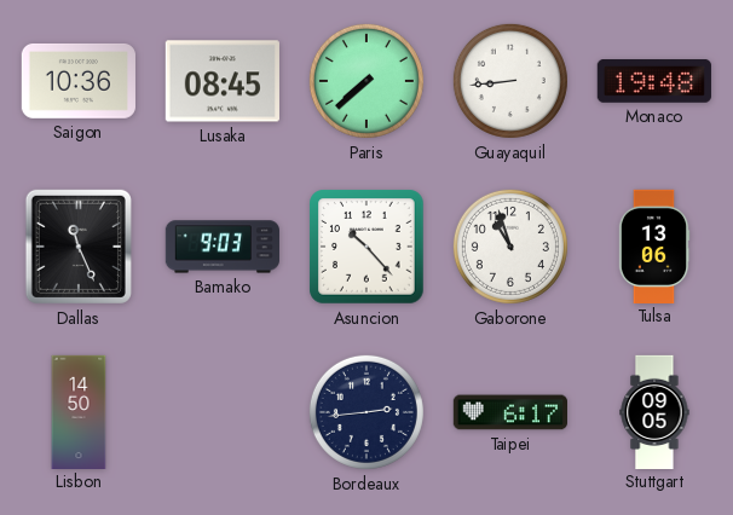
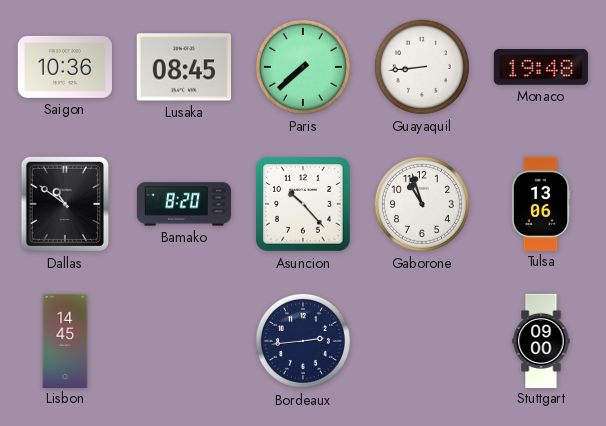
Dallas: 11:26 -> 10:51
Bamako: 9:03 -> 8:20
Lisbon: 14:50 -> 14:45
Taipei: 6:17 -> none
Stuttgart: 09:05 -> 09:00
